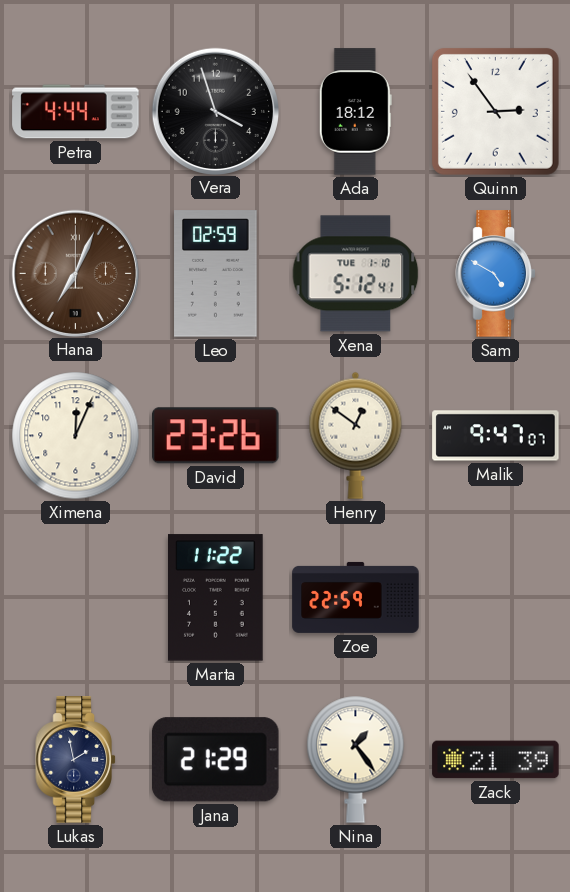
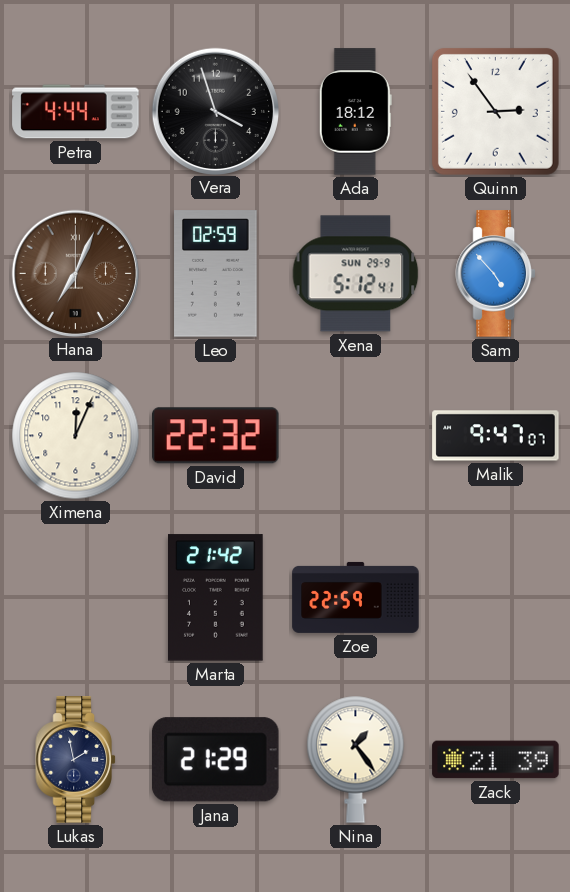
Xena date: TUE 1-10 -> SUN 29-9
Sam: 4:50 -> 4:53
David: 23:26 -> 22:32
Henry: 12:51 -> none
Marta: 11:22 -> 21:42
